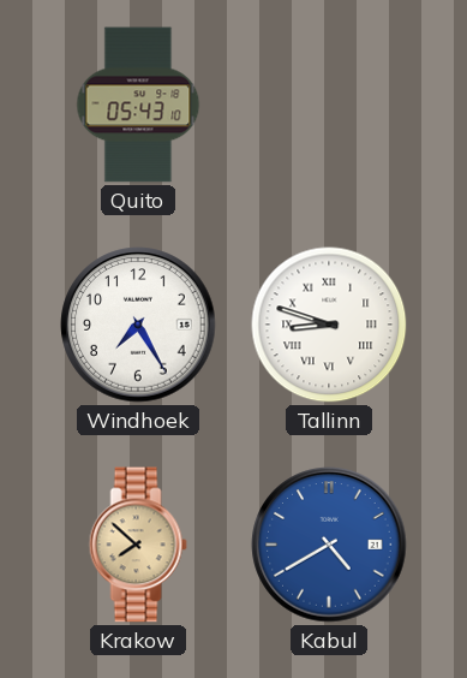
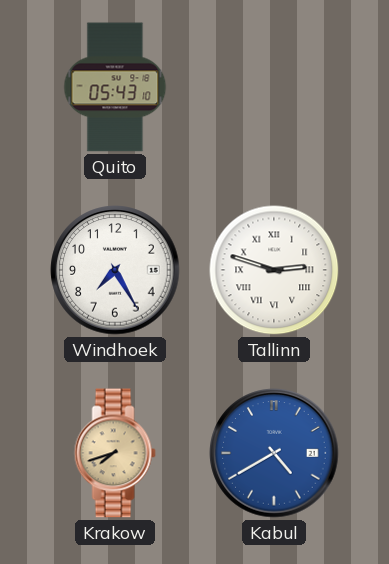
Tallinn: 8:48 -> 2:48
Krakow: 7:52 -> 7:42
